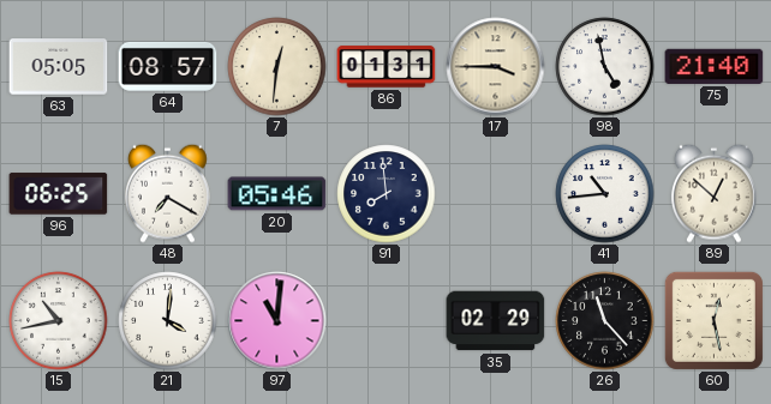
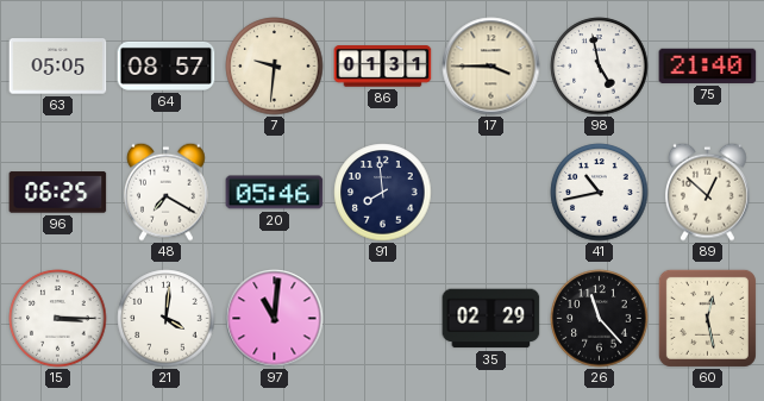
7: 12:31 -> 9:31
41: 10:44 -> 10:43
15: 10:43 -> 3:15
